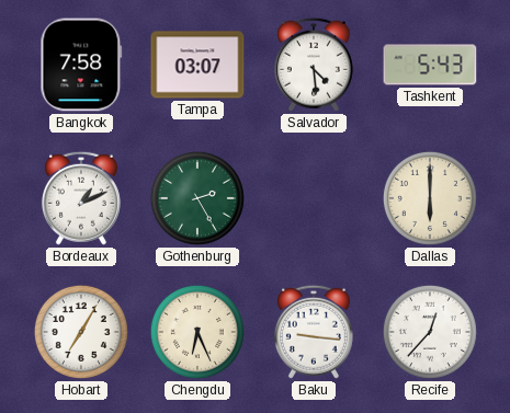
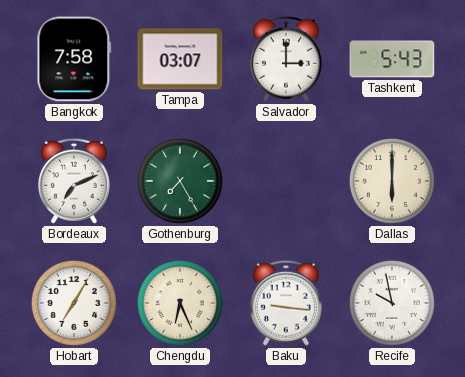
Salvador: 4:29 -> 3:00
Bordeaux: 1:11 -> 7:11
Gothenburg: 2:25 -> 7:25
Recife: 12:37 -> 9:58
